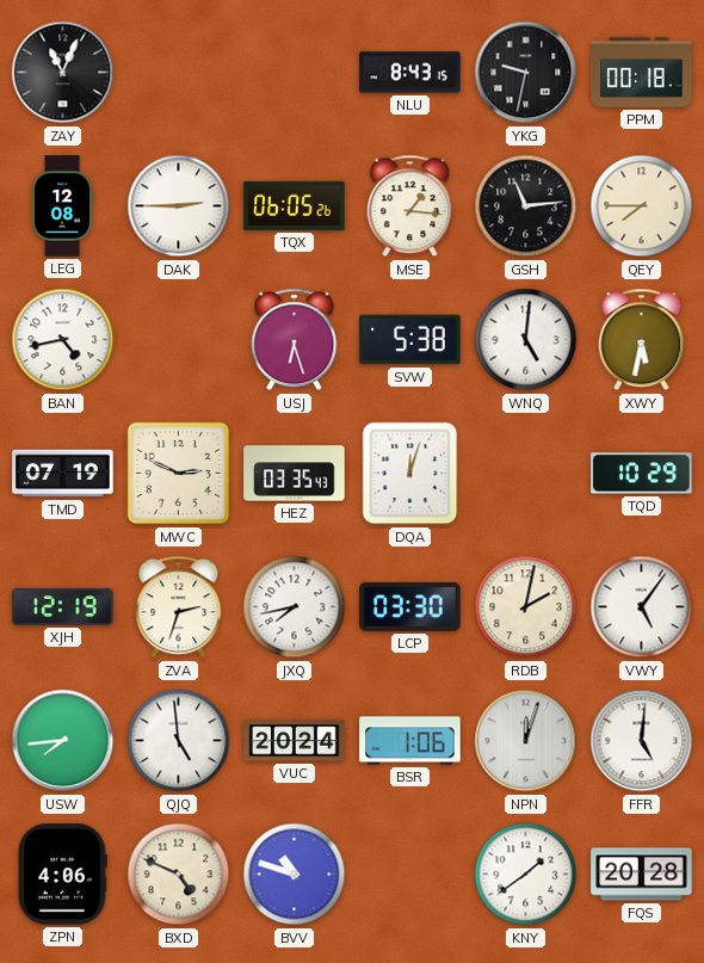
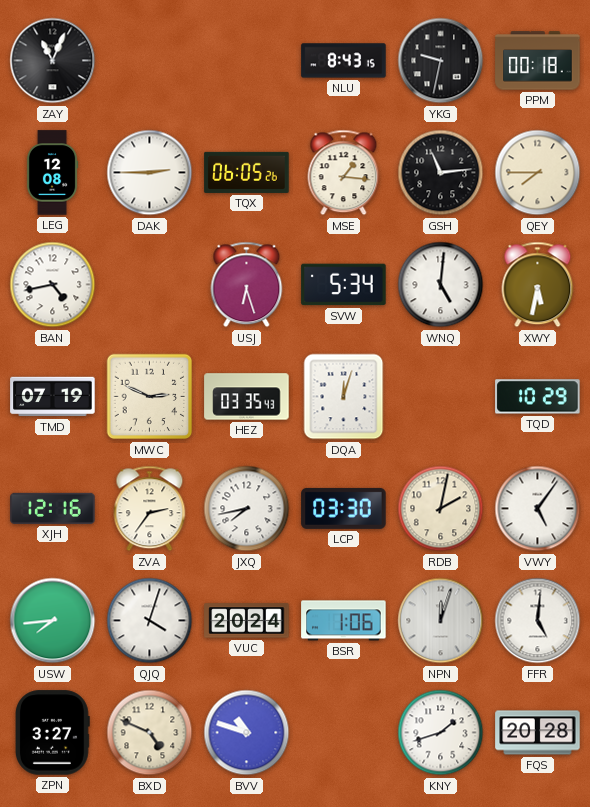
SVW: 5:38 -> 5:34
XJH: 12:19 -> 12:16
ZVA: 2:33 -> 2:36
QJQ: 4:59 -> 4:03
ZPN: 4:06 -> 3:27
KNY: 1:39 -> 1:42
